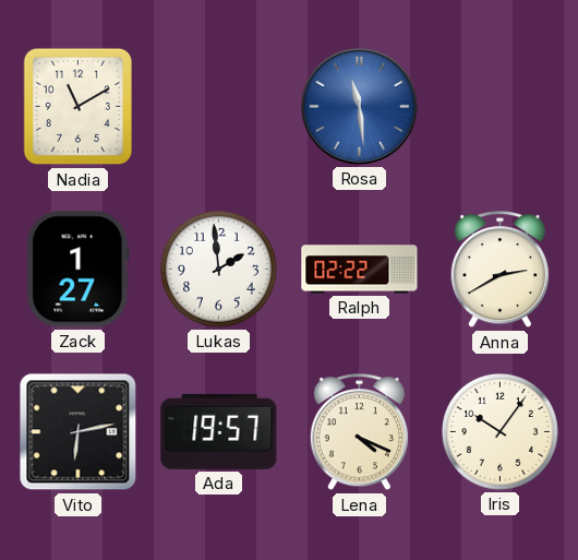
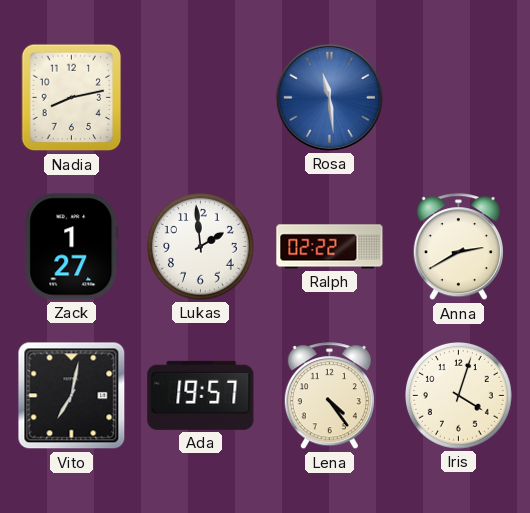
Nadia: 11:10 -> 8:13
Vito: 6:13 -> 7:02
Lena: 4:19 -> 4:24
Iris: 10:06 -> 4:03
